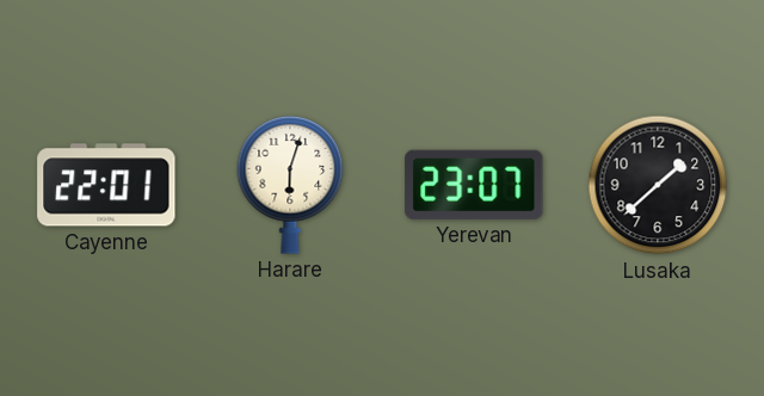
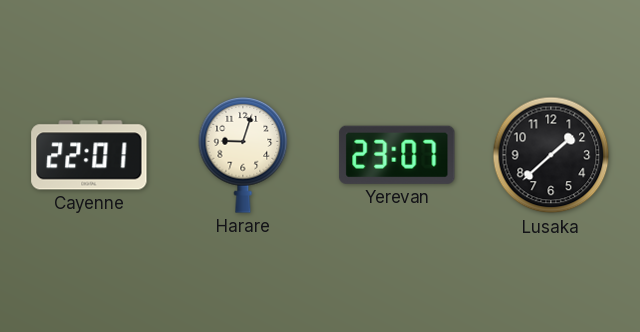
Harare: 6:03 -> 9:03
